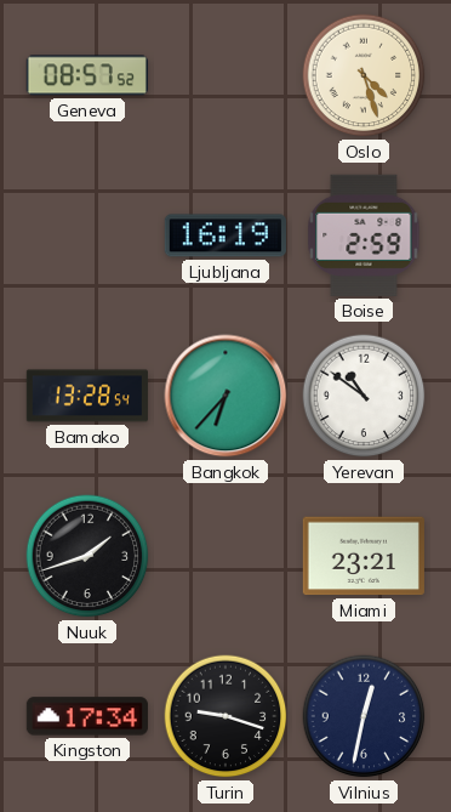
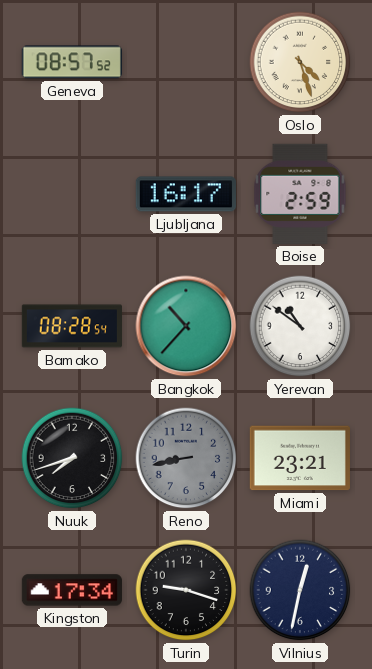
Ljubljana: 16:19 -> 16:17
Bamako: 13:28 -> 08:28
Bangkok: 6:37 -> 10:37
Nuuk: 1:42 -> 7:42
Reno: none -> 8:43
